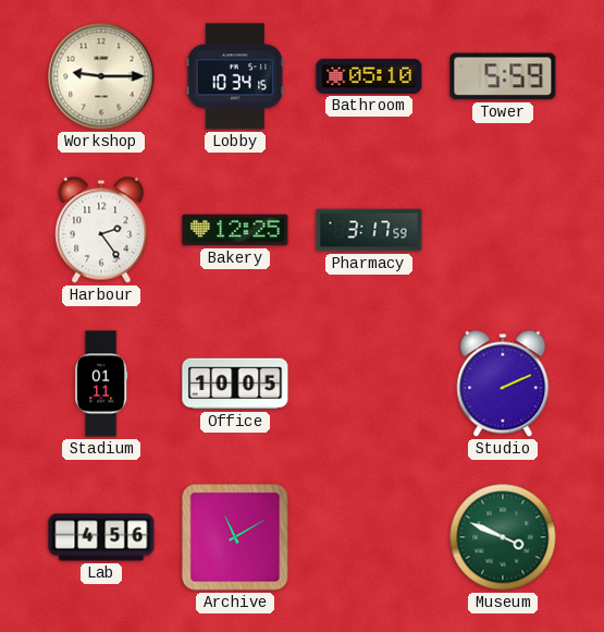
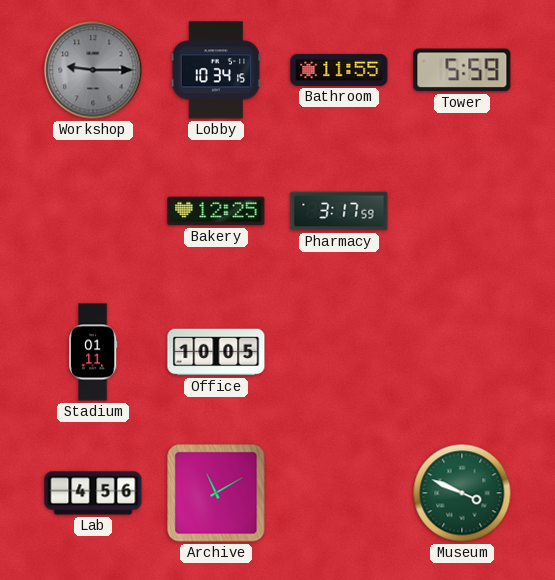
Workshop dial: cream -> grey
Bathroom: 05:10 -> 11:55
Harbour: 2:24 -> none
Studio: 2:11 -> none
